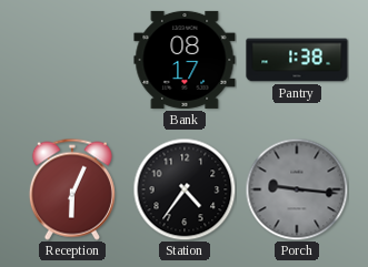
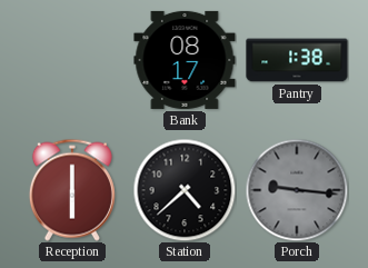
Reception: 6:04 -> 6:00
Station: 4:36 -> 4:38
